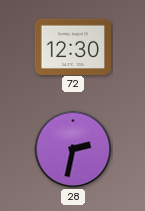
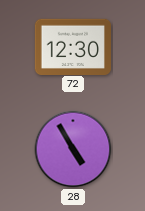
28: 2:32 -> 4:55
